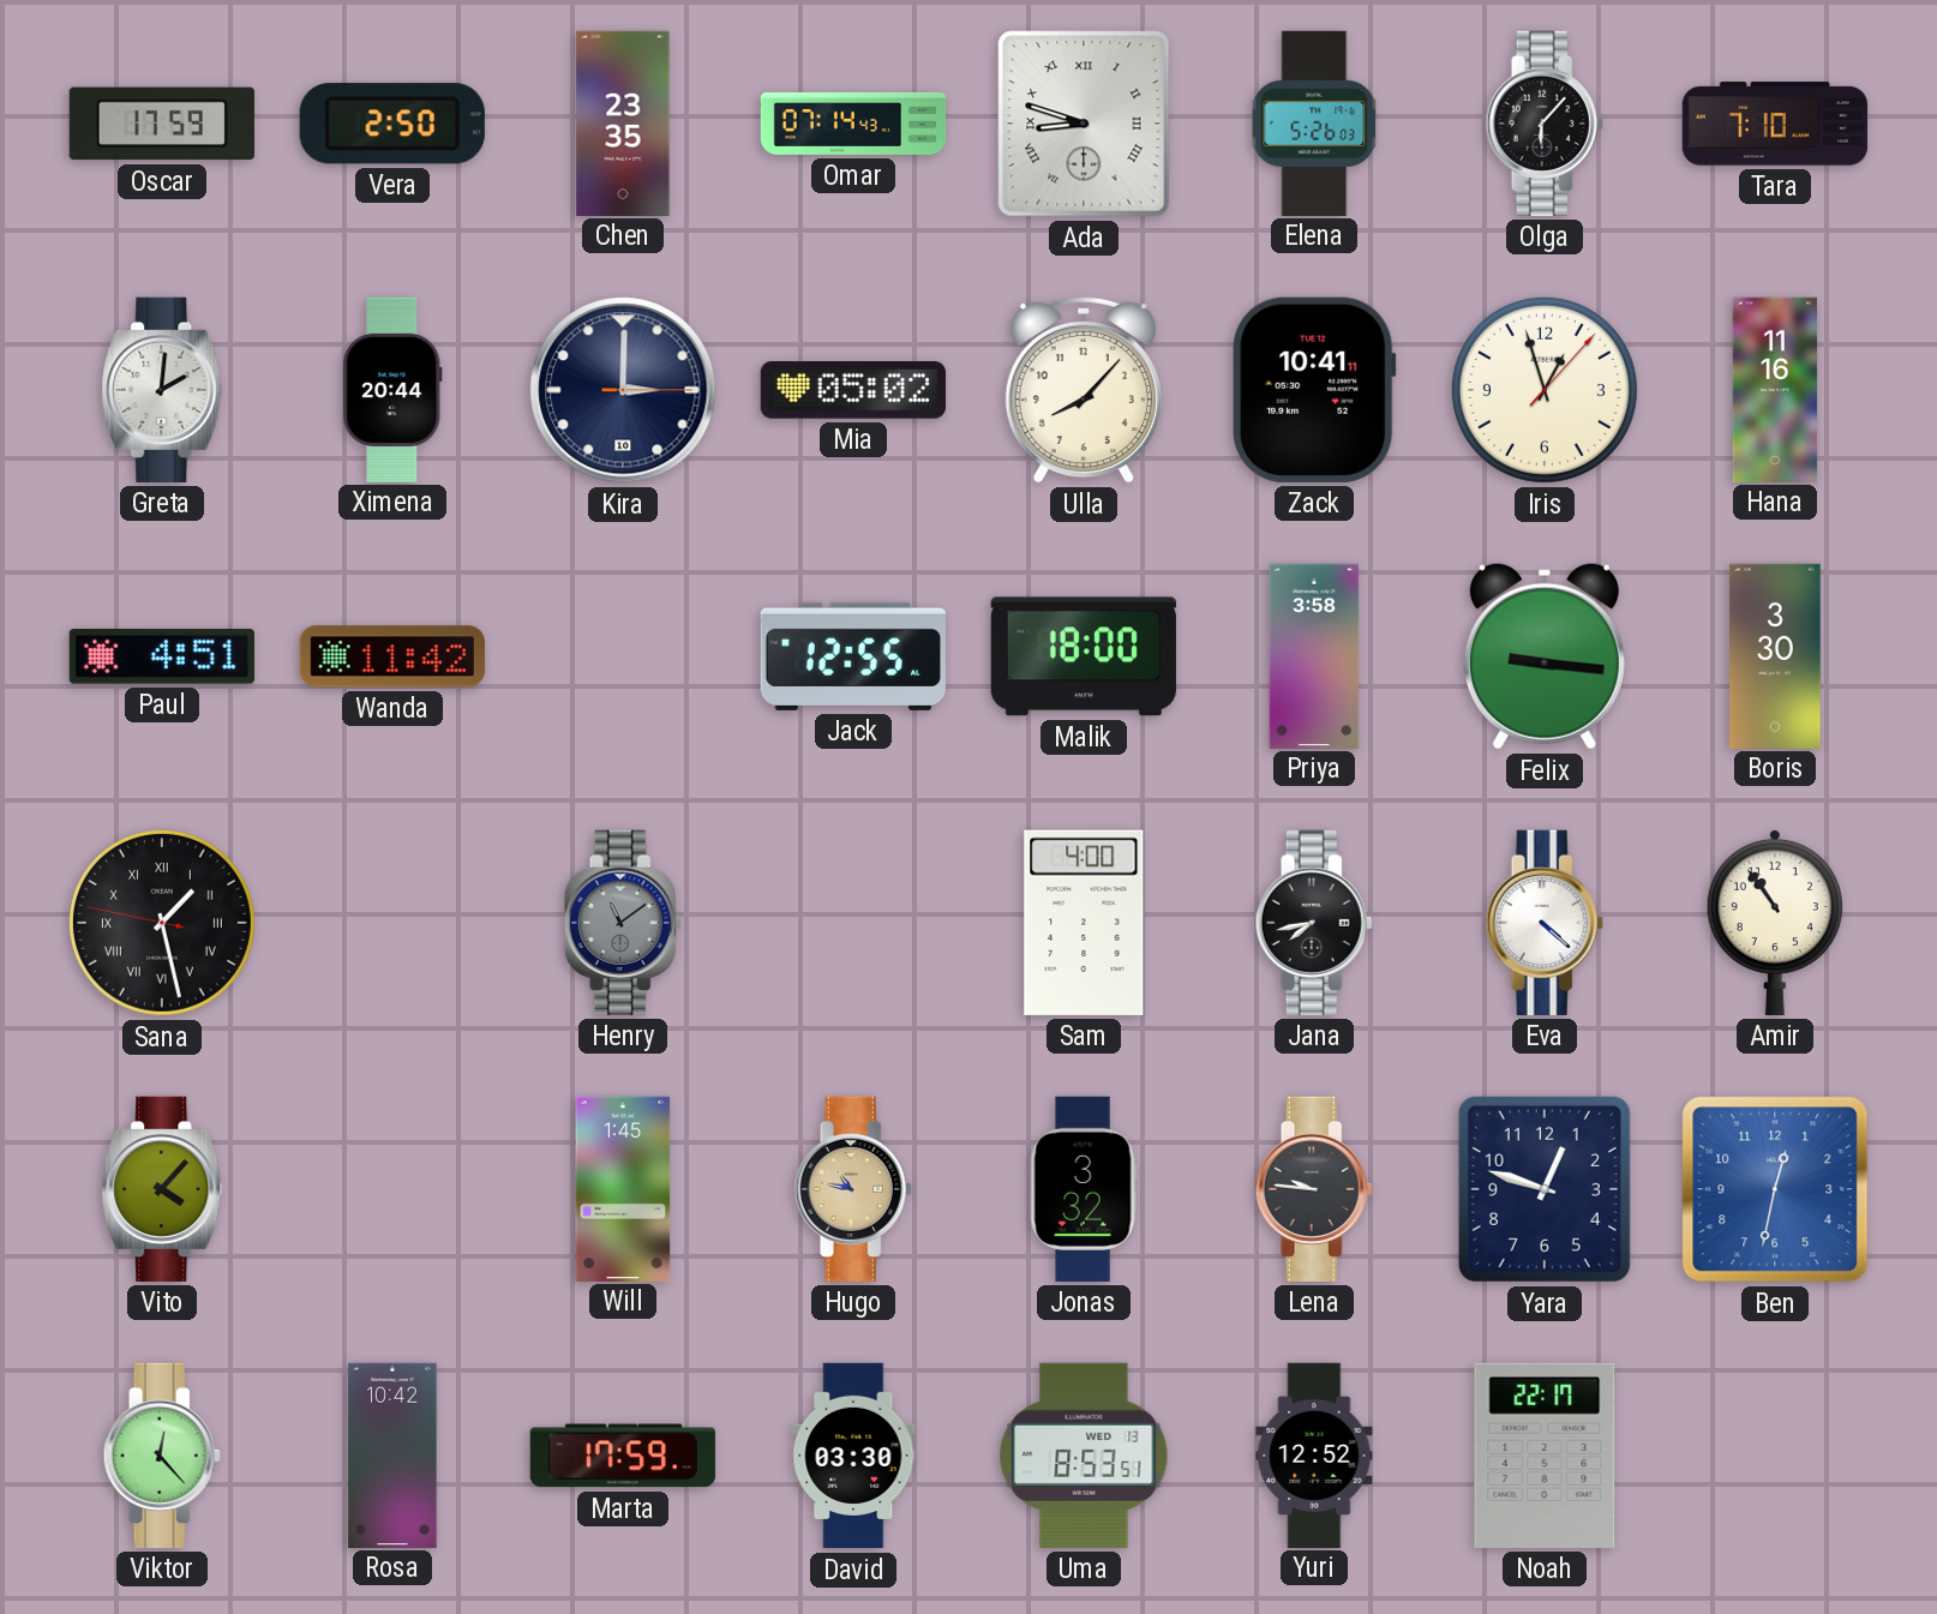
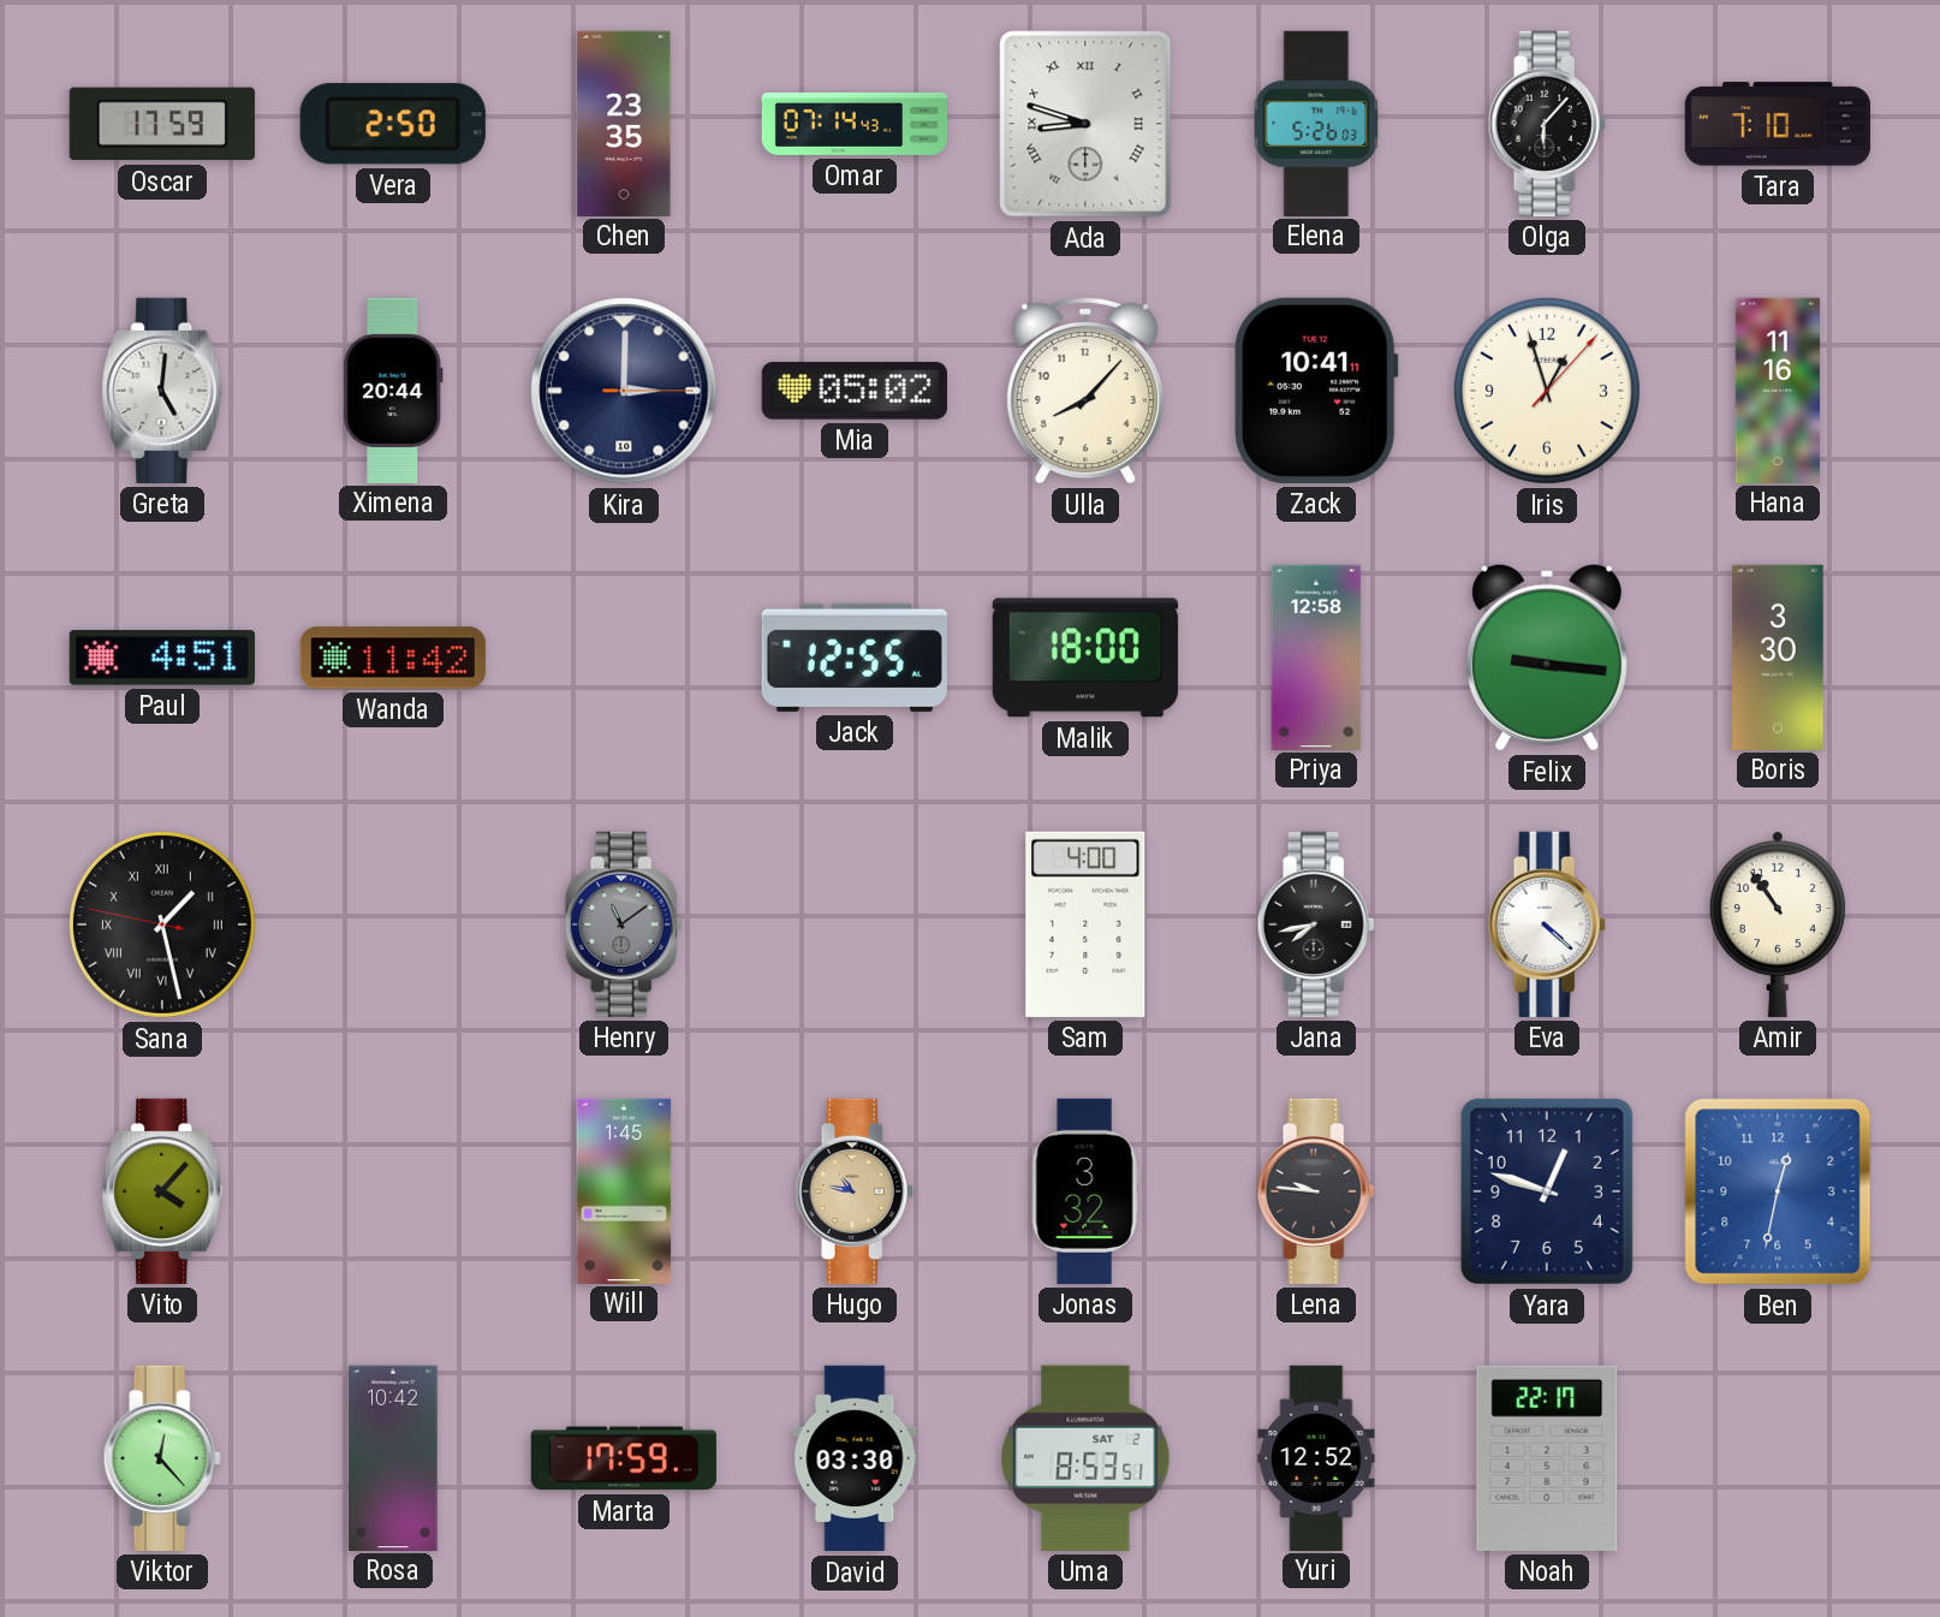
Greta: 2:01 -> 5:01
Priya: 3:58 -> 12:58
Uma date: WED 13 -> SAT 2
